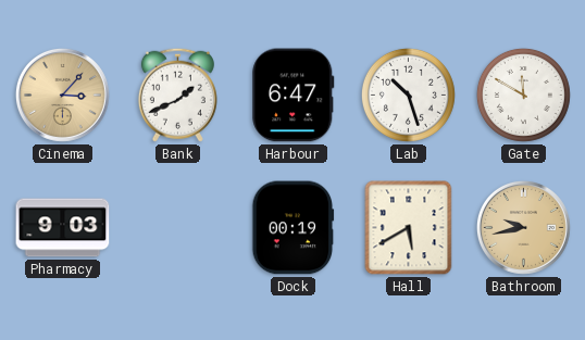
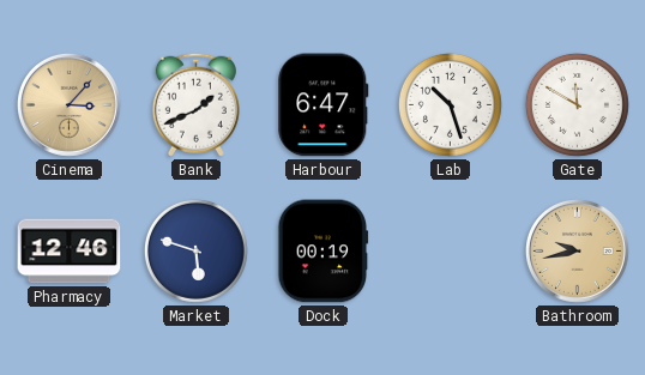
Pharmacy: 9:03 -> 12:46
Market: none -> 5:48
Hall: 5:40 -> none
